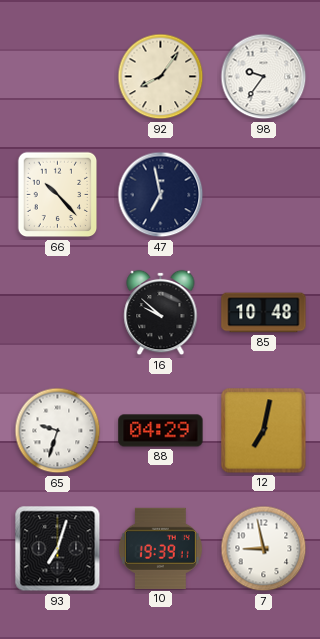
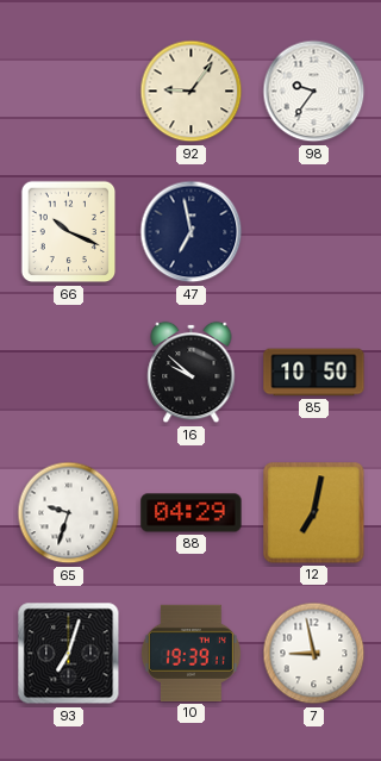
92: 8:06 -> 9:06
66: 10:23 -> 10:19
85: 10:48 -> 10:50
